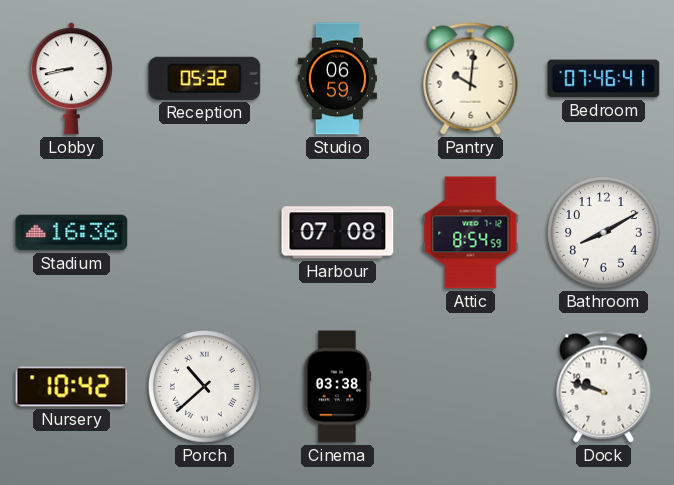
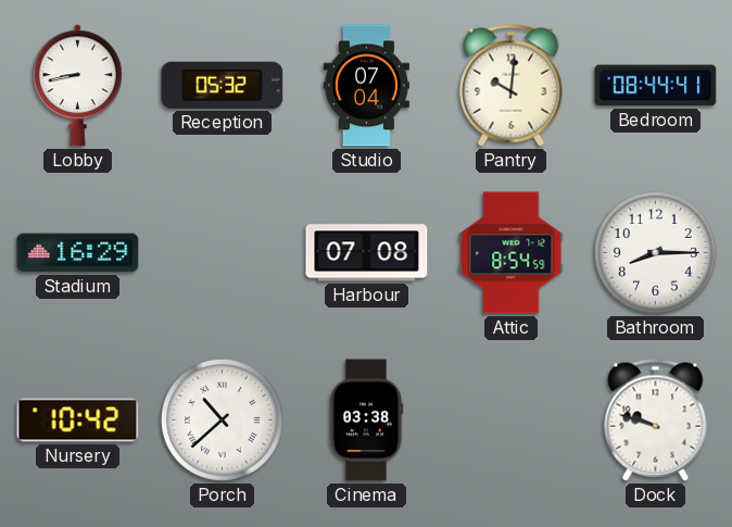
Studio: 06:59 -> 07:04
Bedroom: 07:46 -> 08:44
Stadium: 16:36 -> 16:29
Bathroom: 8:10 -> 8:15
